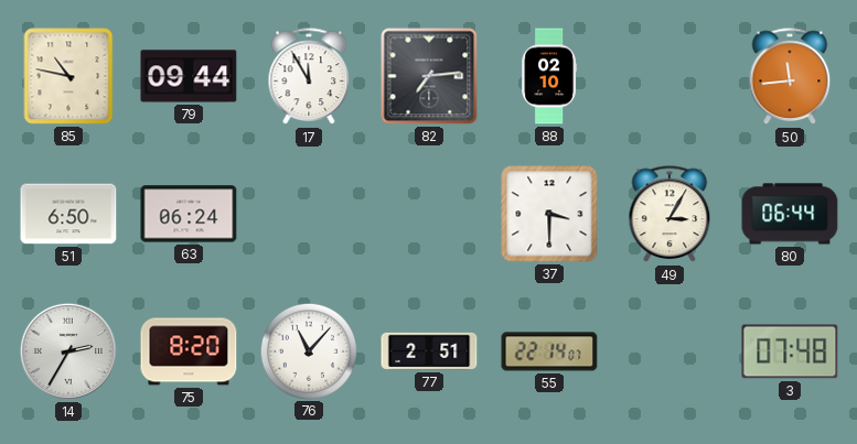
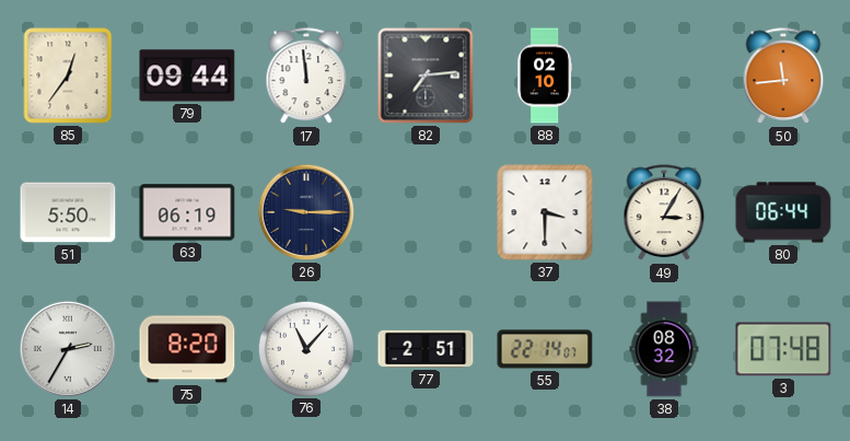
85: 10:47 -> 12:36
17: 11:55 -> 11:59
51: 6:50 -> 5:50
63: 06:24 -> 06:19
26: none -> 9:15
38: none -> 08:32
